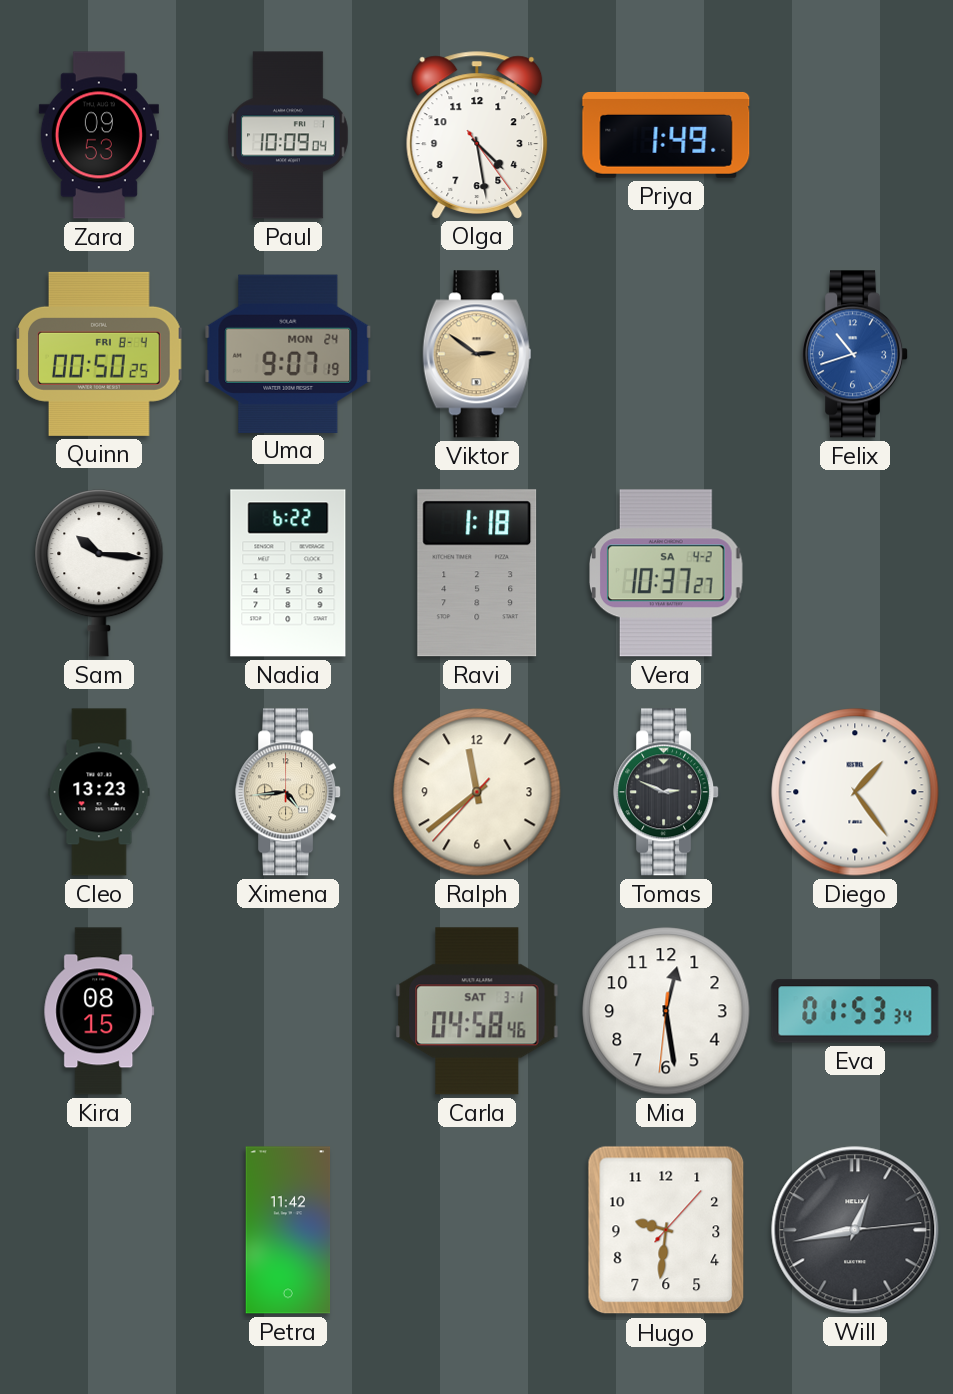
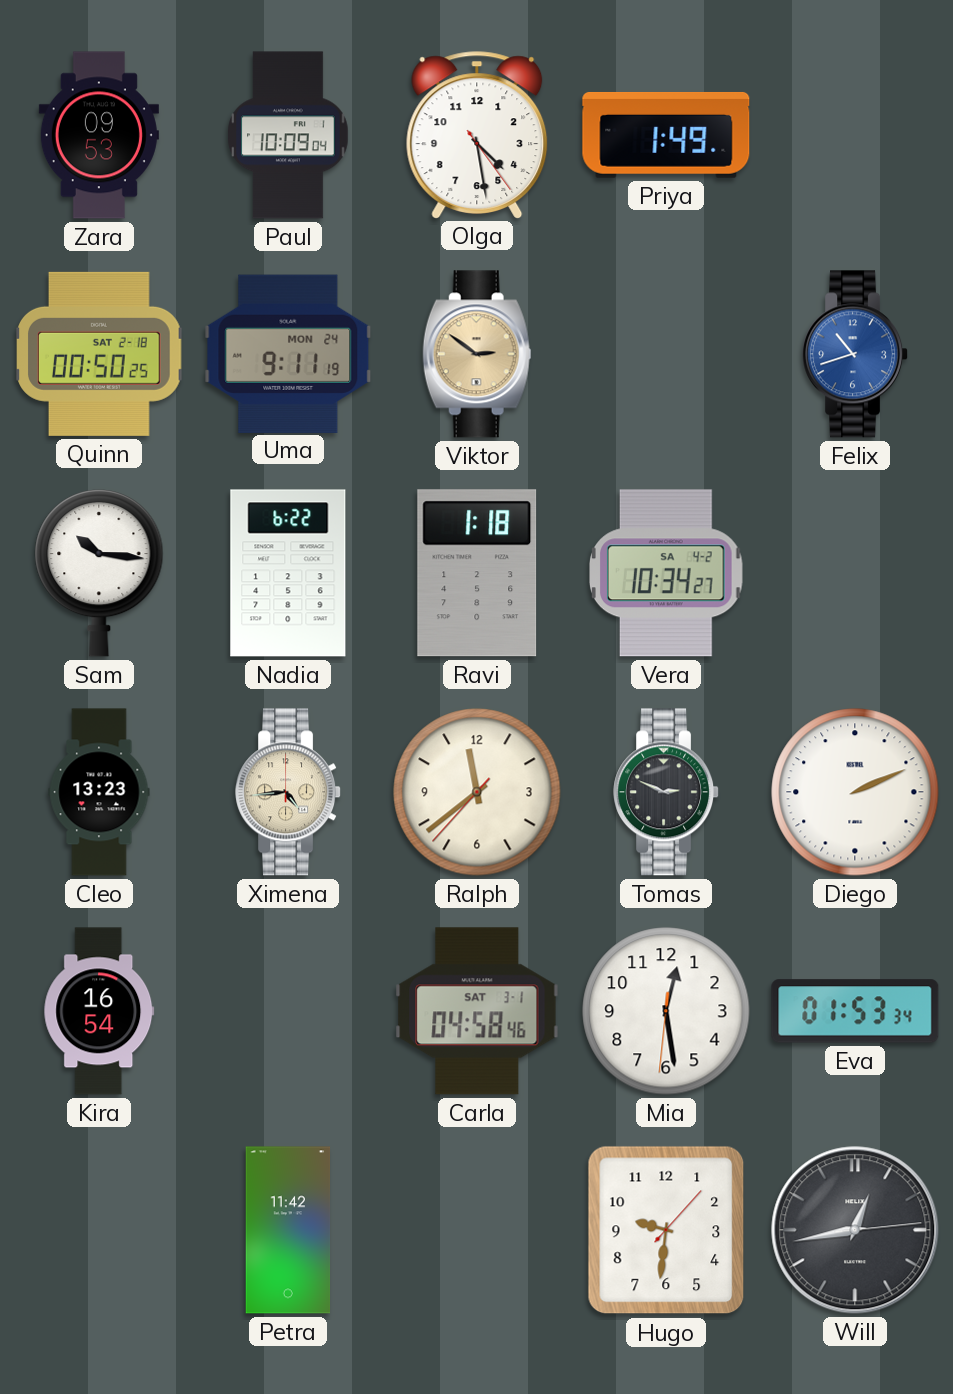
Quinn date: FRI 8-4 -> SAT 2-18
Uma: 9:07 -> 9:11
Vera: 10:37 -> 10:34
Diego: 1:24 -> 2:11
Kira: 08:15 -> 16:54
